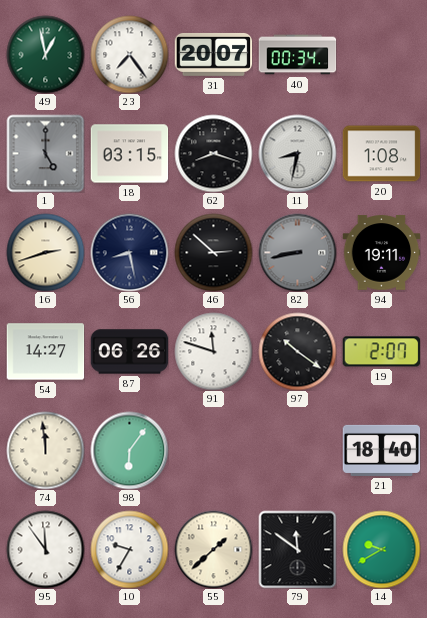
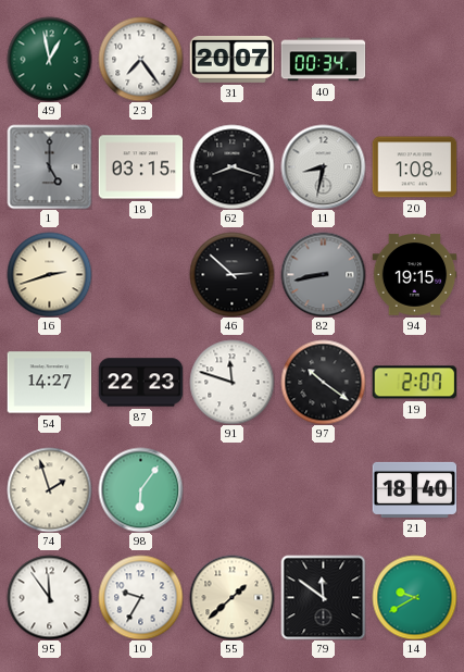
56: 8:28 -> none
94: 19:11 -> 19:15
87: 06:26 -> 22:23
74: 11:59 -> 1:57
